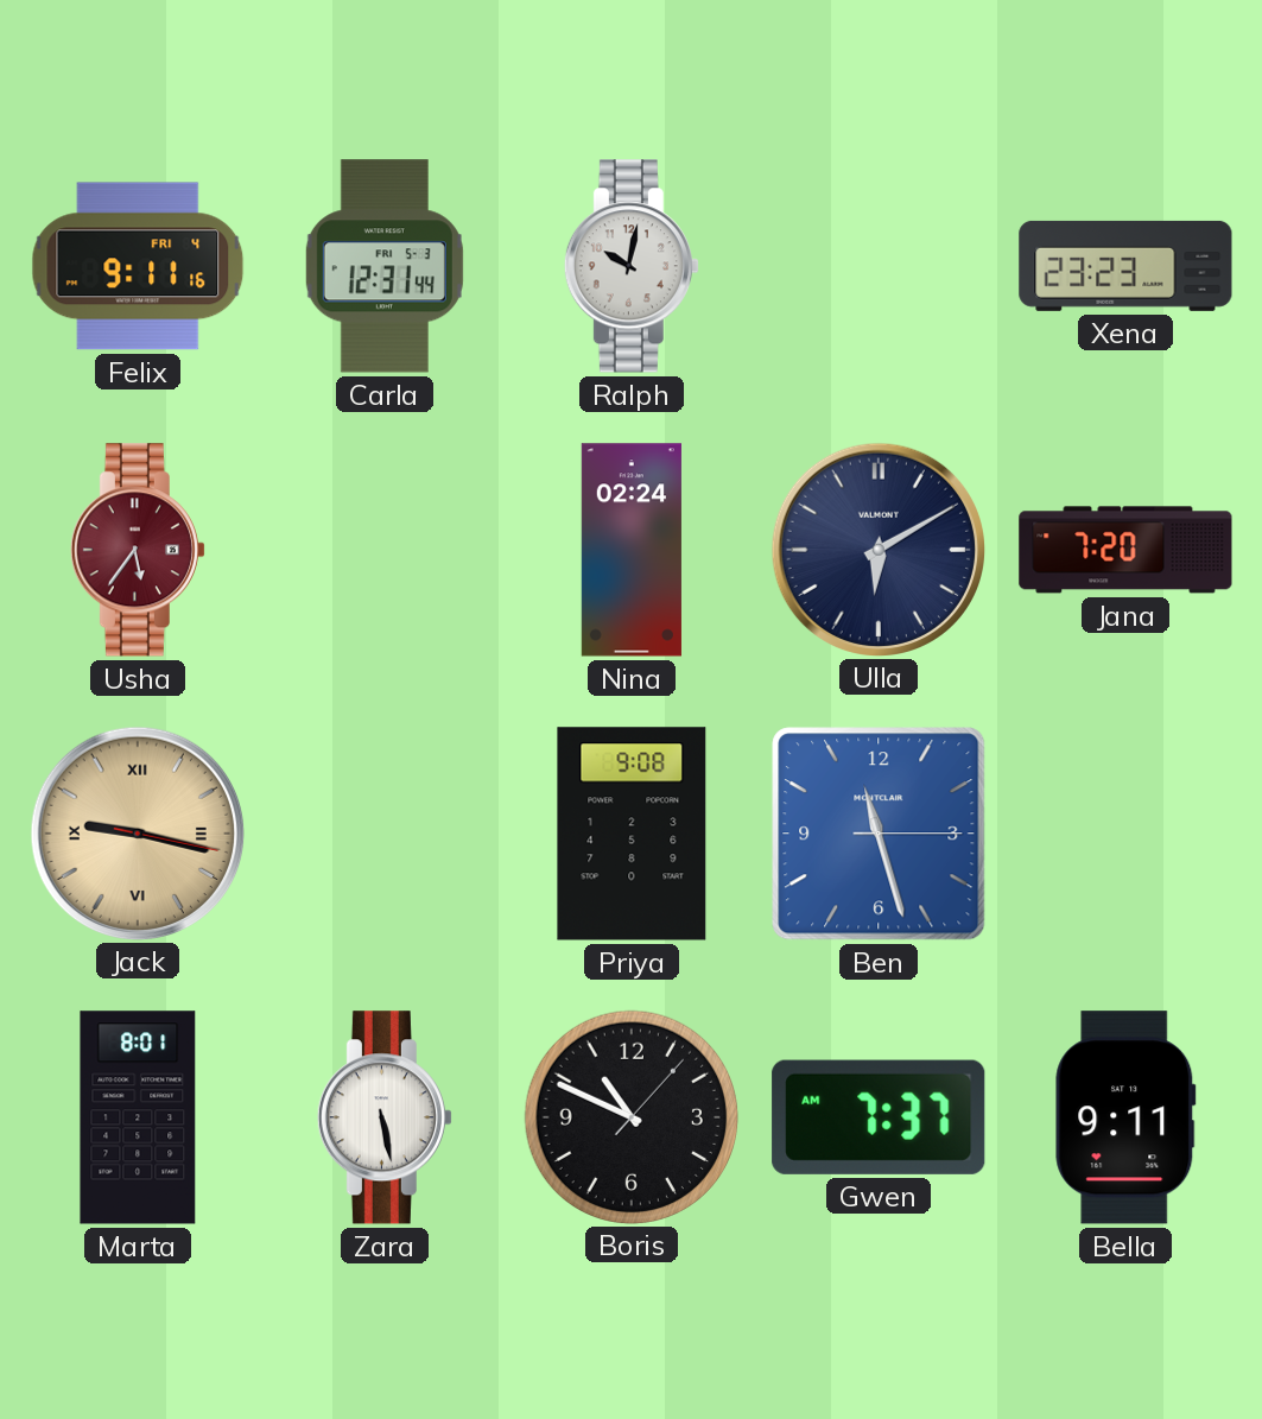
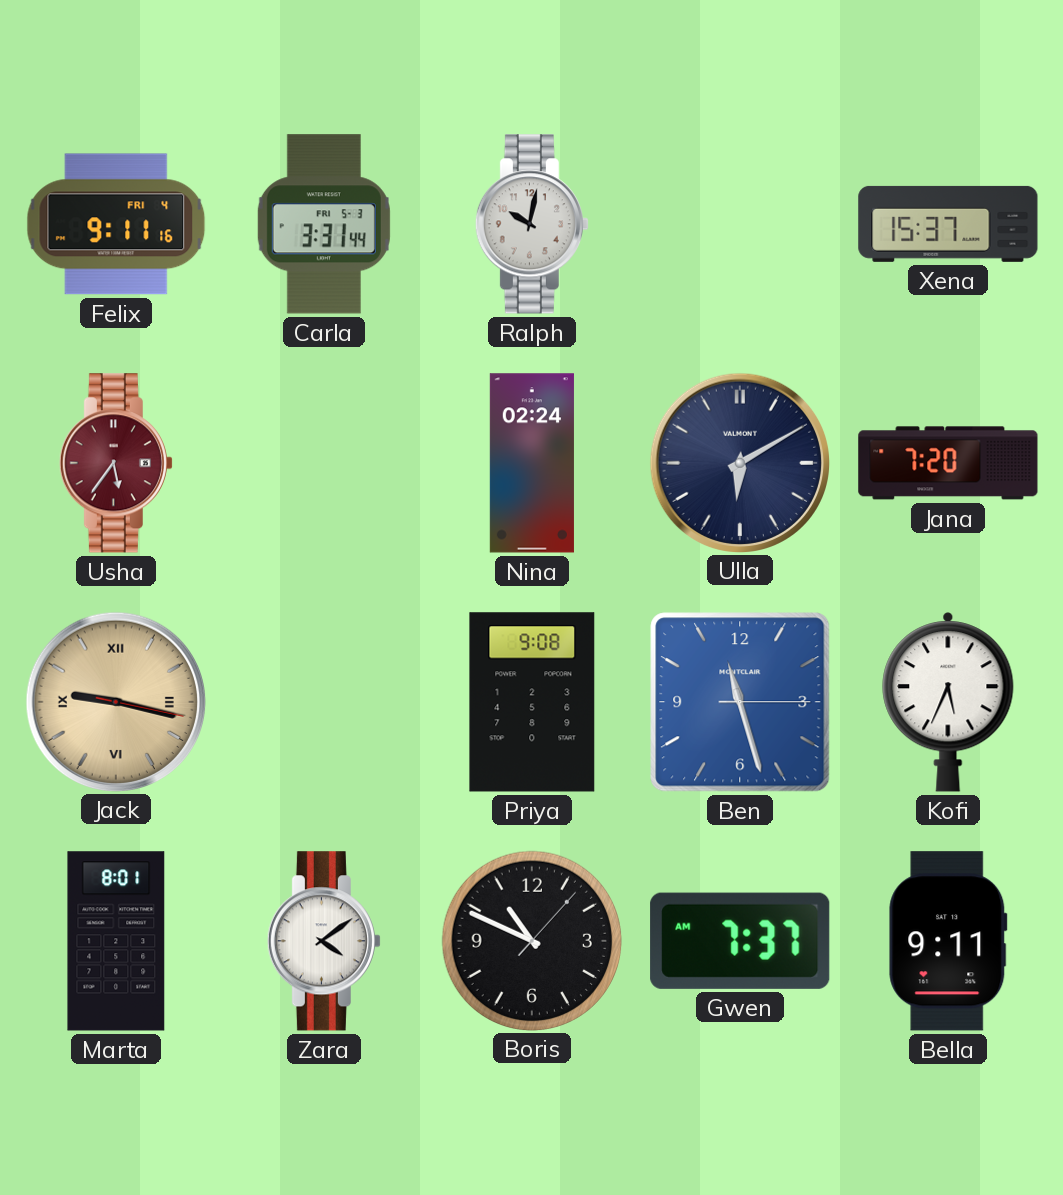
Carla: 12:31 -> 3:31
Xena: 23:23 -> 15:37
Kofi: none -> 5:34
Zara: 5:28 -> 4:09
